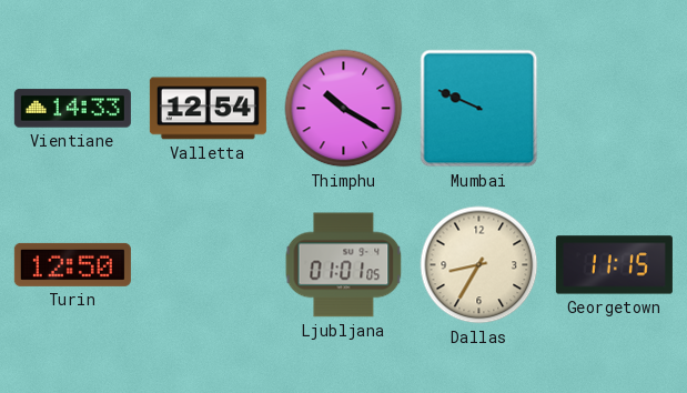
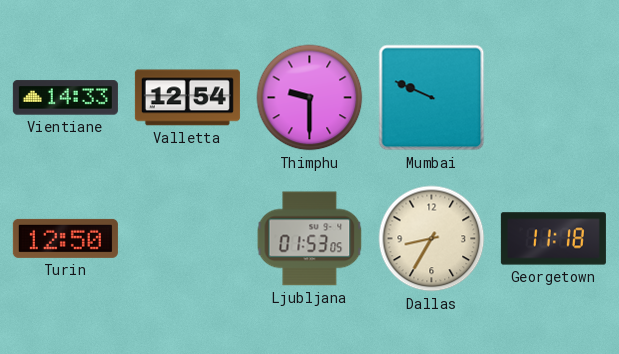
Thimphu: 10:20 -> 9:30
Ljubljana: 01:01 -> 01:53
Georgetown: 11:15 -> 11:18
